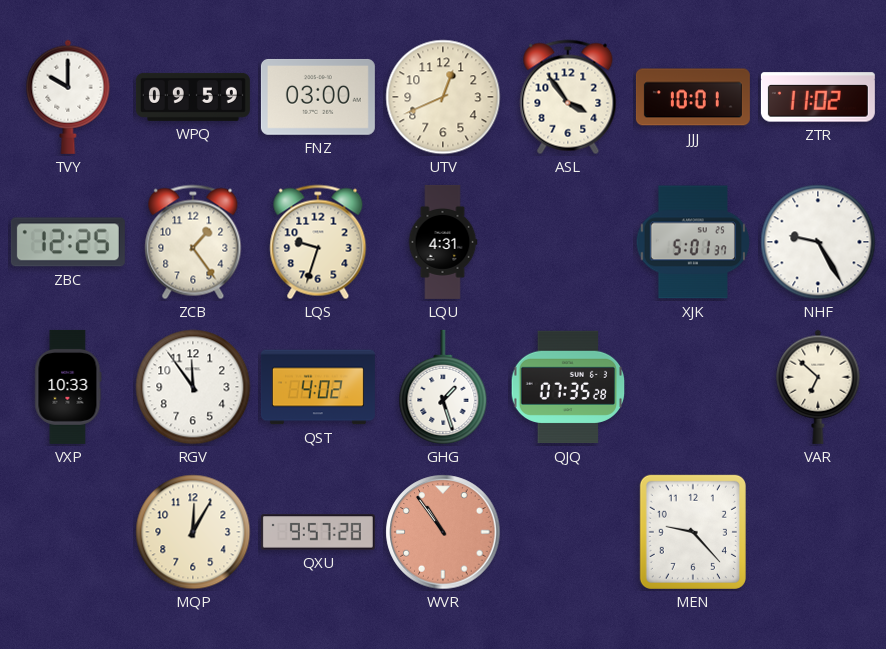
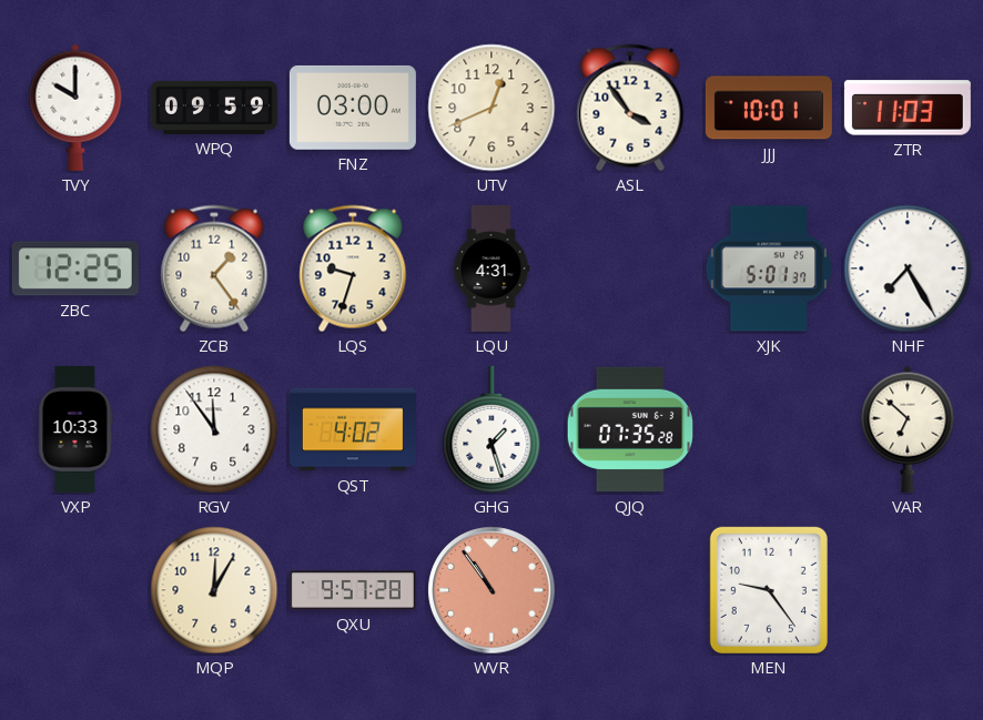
ZTR: 11:02 -> 11:03
NHF: 9:25 -> 7:25
MEN: 9:23 -> 9:24
